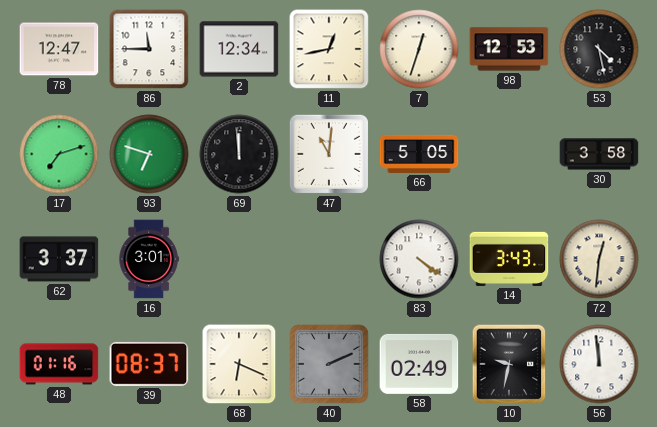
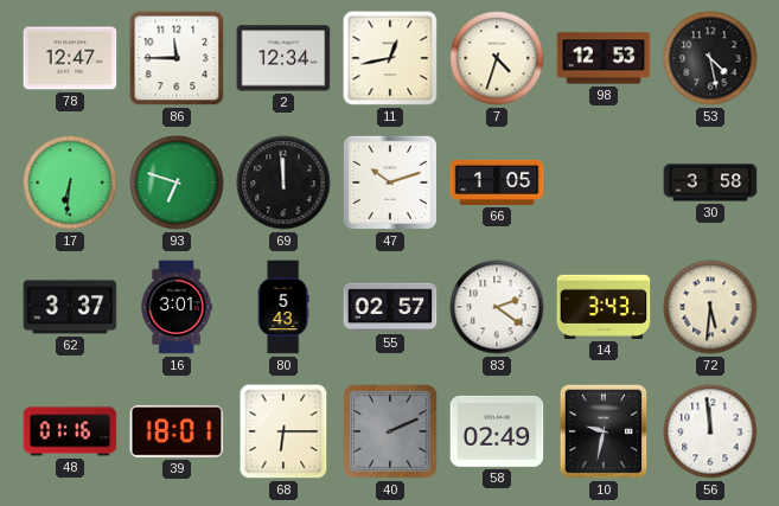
7: 12:33 -> 4:33
17: 7:12 -> 6:31
47: 11:01 -> 10:12
66: 5:05 -> 1:05
80: none -> 5:43
55: none -> 02:57
83: 4:21 -> 2:21
72: 12:31 -> 5:31
39: 08:37 -> 18:01
68: 6:19 -> 6:15
